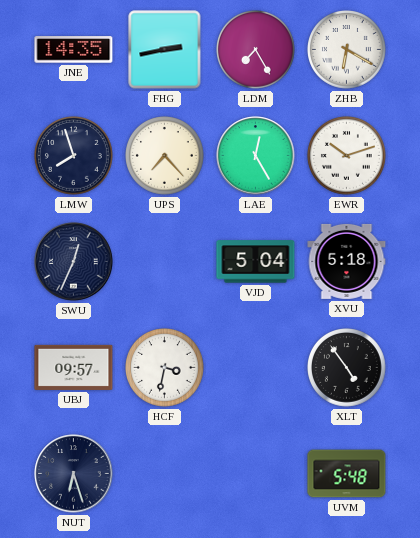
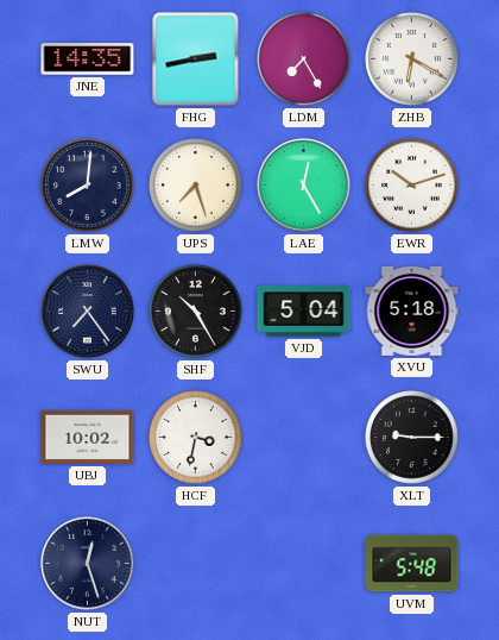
LMW: 7:57 -> 8:01
UPS: 7:23 -> 7:27
SWU: 12:34 -> 7:24
SHF: none -> 10:25
UBJ: 09:57 -> 10:02
XLT: 4:54 -> 9:15
NUT: 6:27 -> 12:27
